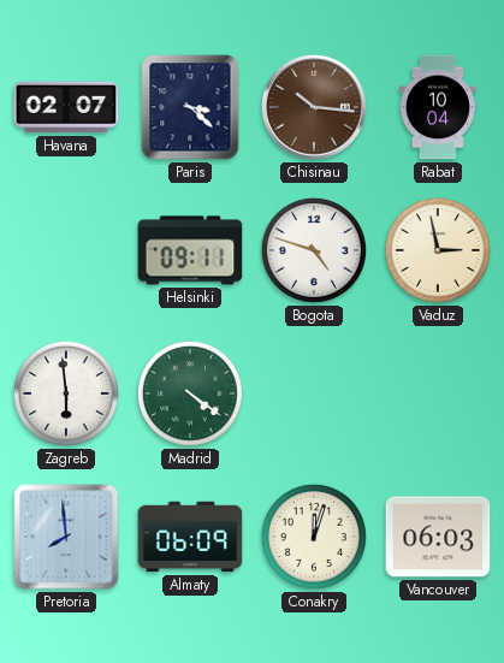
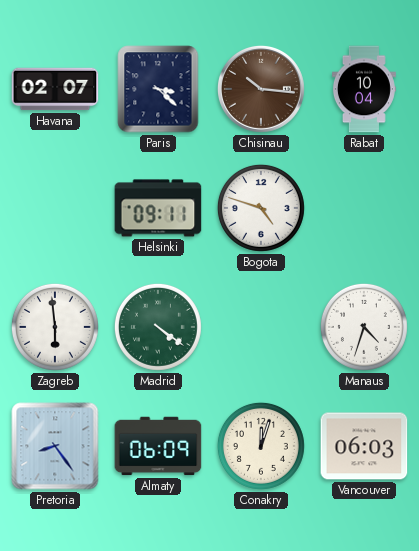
Vaduz: 2:58 -> none
Manaus: none -> 4:33
Pretoria: 7:59 -> 8:24
